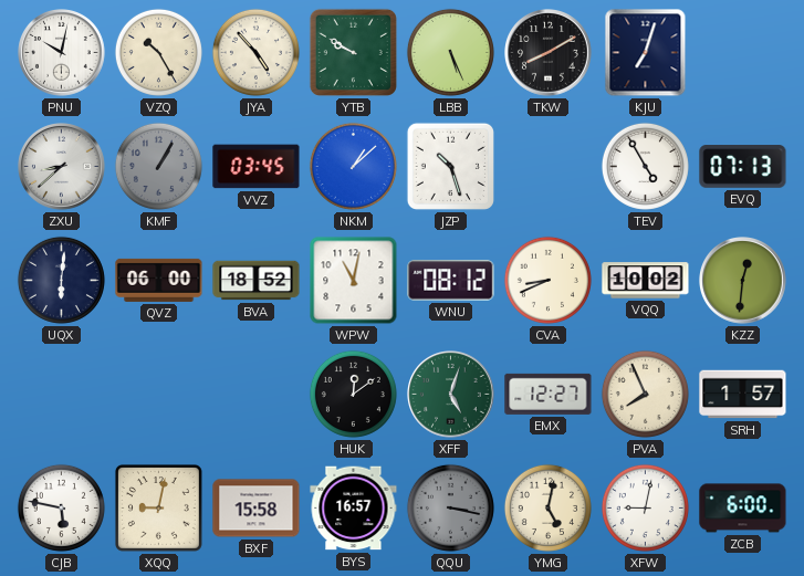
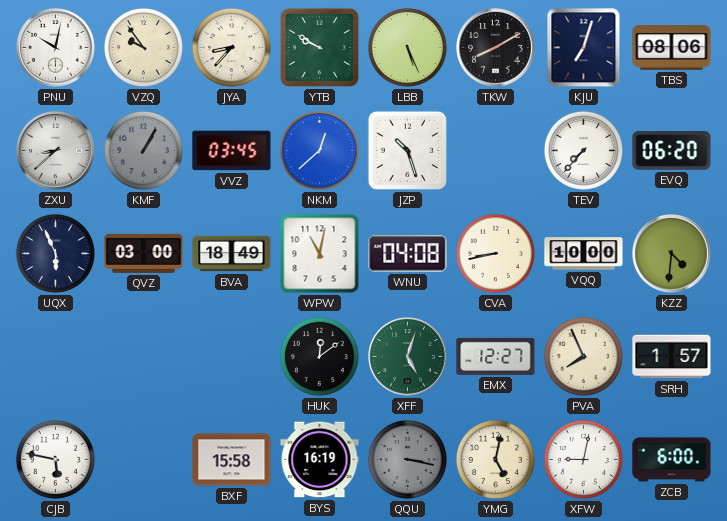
VZQ: 10:25 -> 9:54
JYA: 4:53 -> 8:37
TBS: none -> 08:06
NKM: 1:08 -> 12:38
TEV: 4:55 -> 7:37
EVQ: 07:13 -> 06:20
UQX: 6:01 -> 5:56
QVZ: 06:00 -> 03:00
BVA: 18:52 -> 18:49
WNU: 08:12 -> 04:08
CVA: 8:41 -> 8:43
VQQ: 10:02 -> 10:00
KZZ: 12:31 -> 4:31
XQQ: 9:02 -> none
BYS: 16:57 -> 16:19
